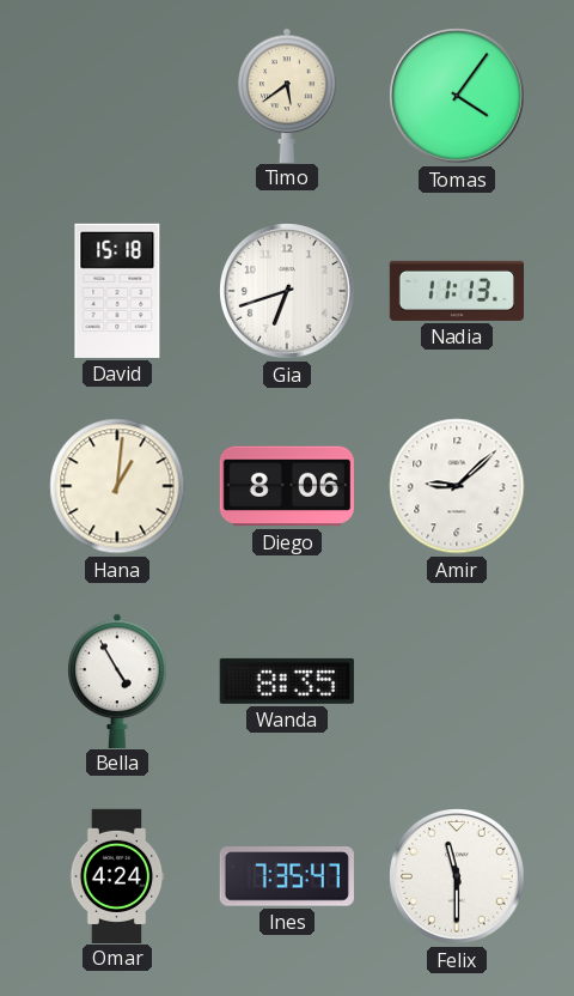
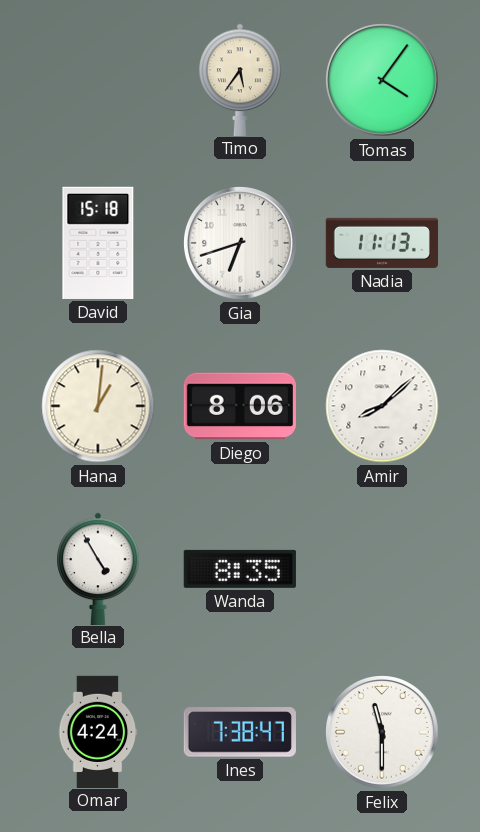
Timo: 5:39 -> 5:36
Amir: 9:08 -> 8:08
Ines: 7:35 -> 7:38
